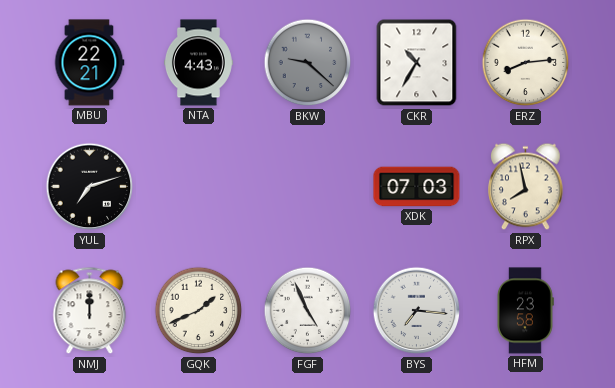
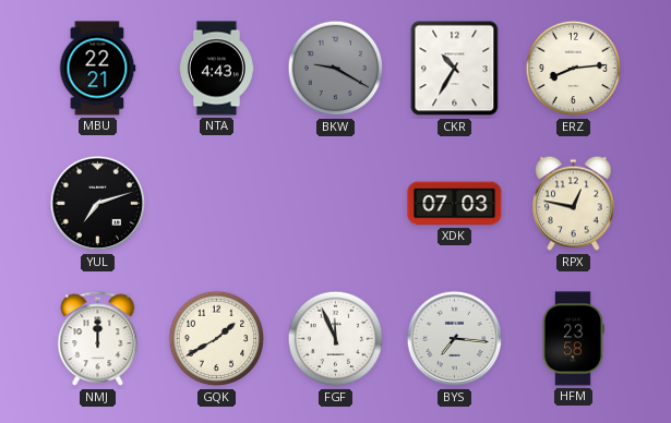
BKW: 9:22 -> 9:20
RPX: 7:58 -> 12:47
GQK: 1:41 -> 1:40
FGF: 4:56 -> 11:56
